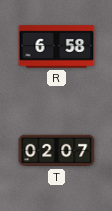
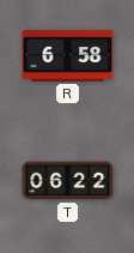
T: 02:07 -> 06:22
